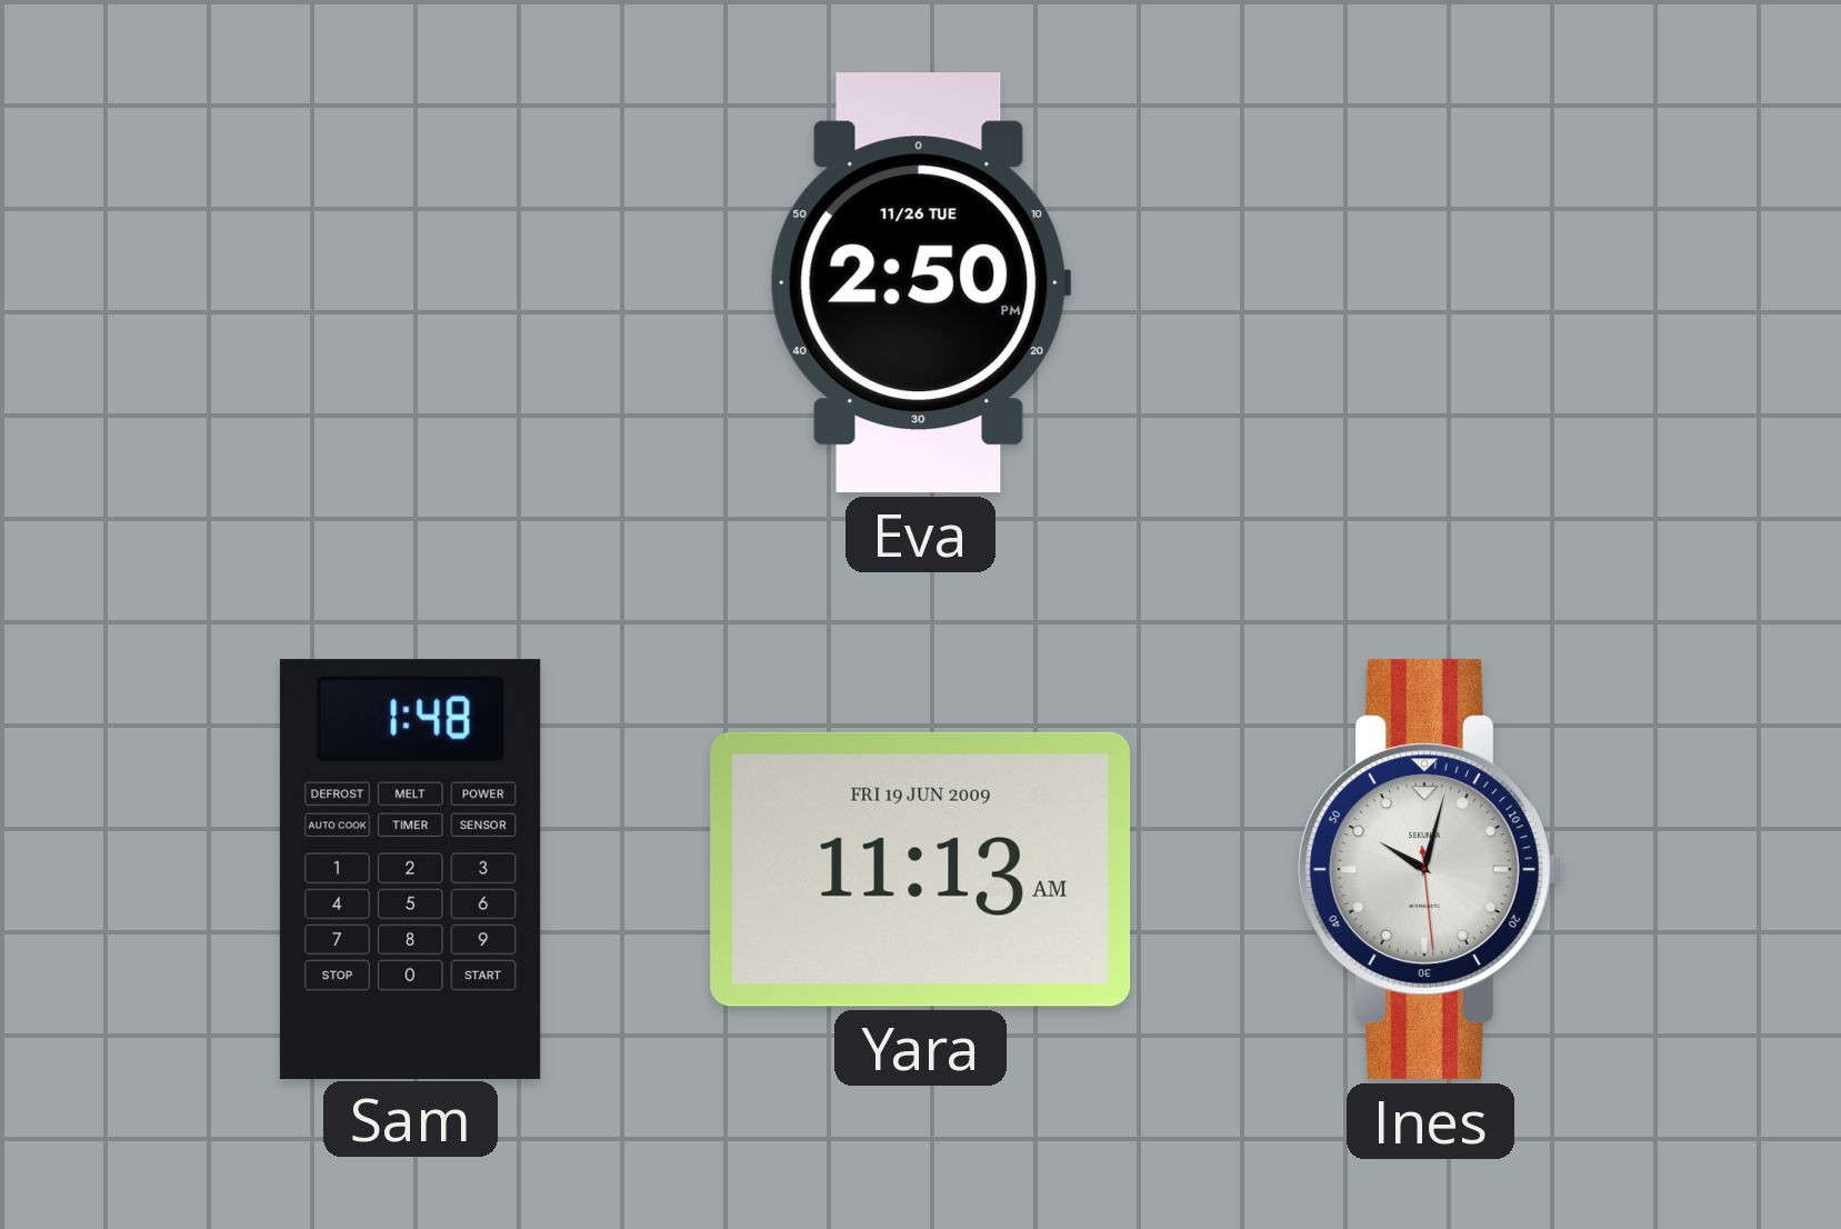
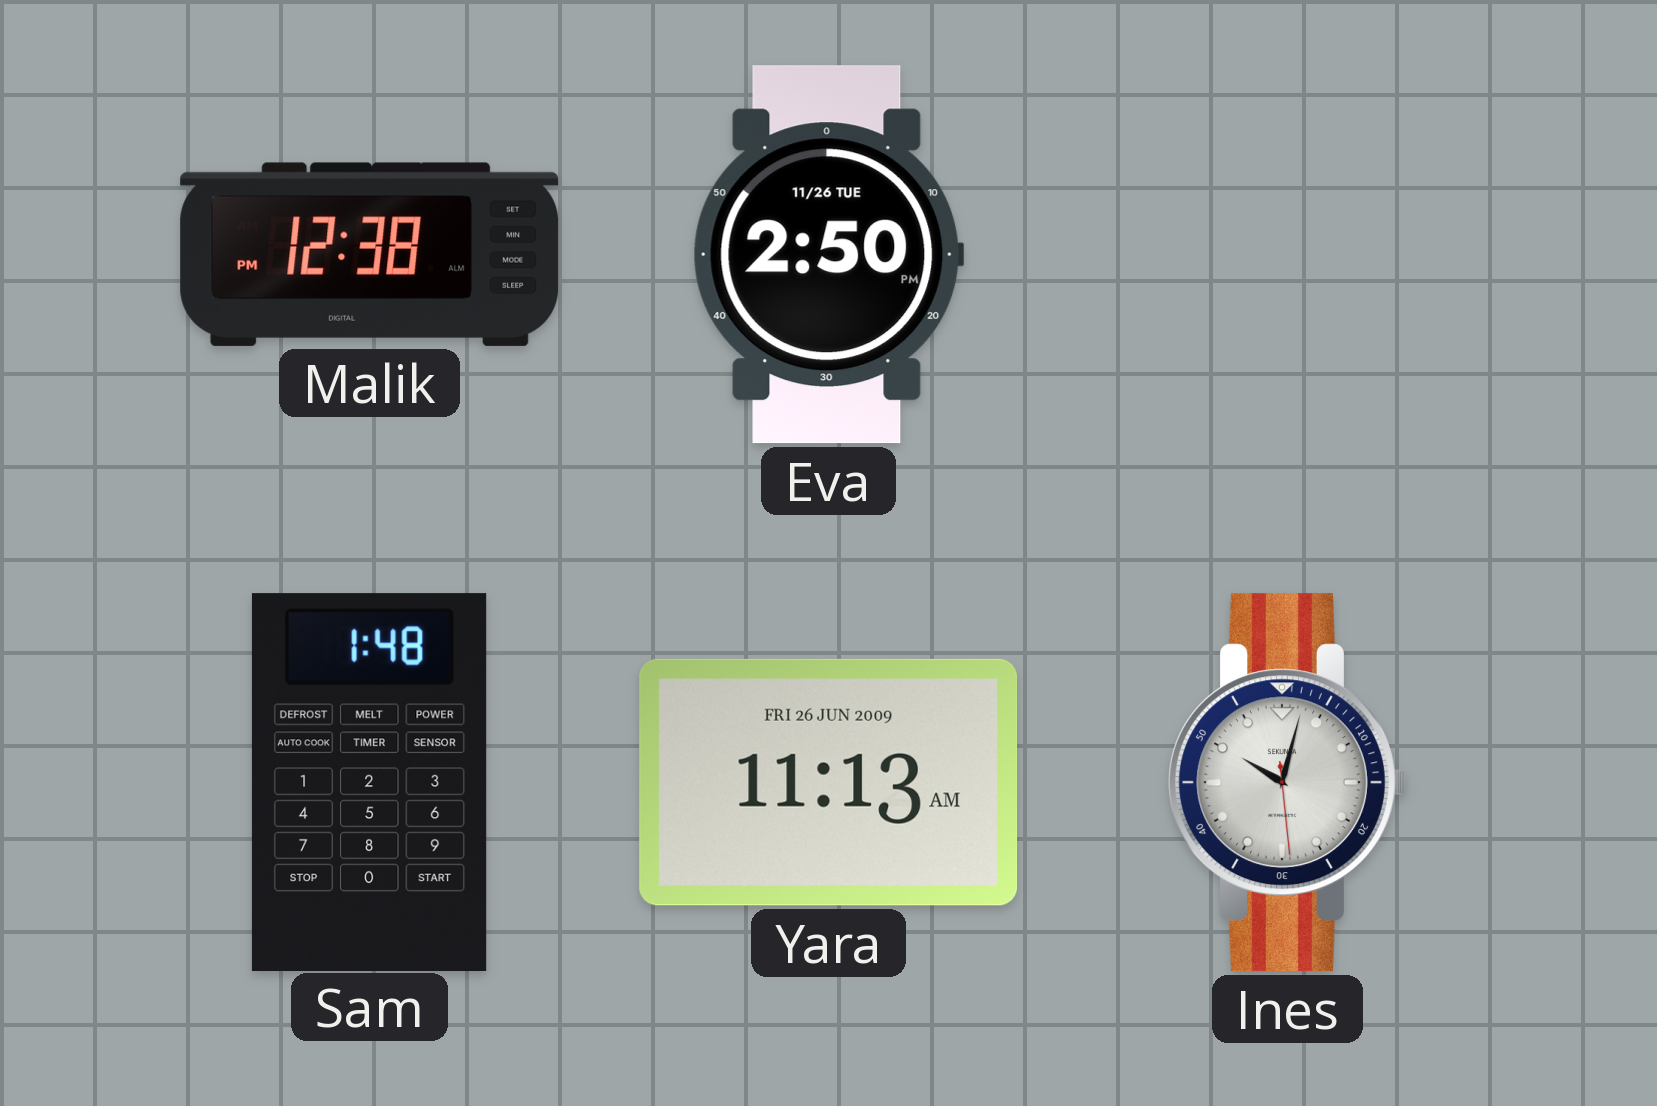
Malik: none -> 12:38
Yara date: FRI 19 JUN 2009 -> FRI 26 JUN 2009
